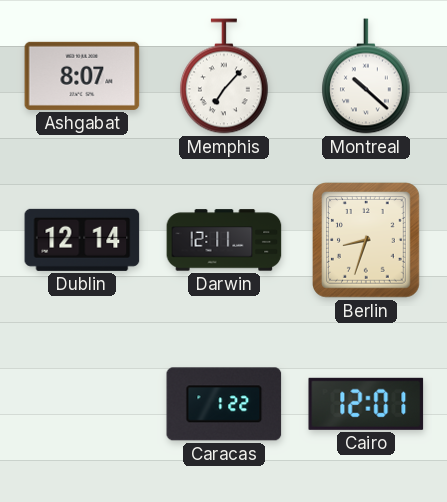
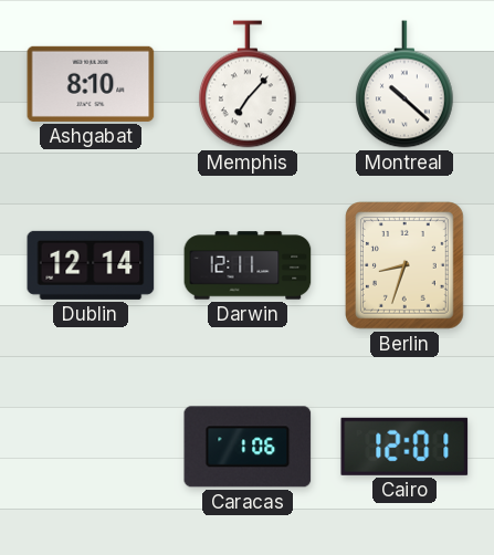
Ashgabat: 8:07 -> 8:10
Caracas: 1:22 -> 1:06
